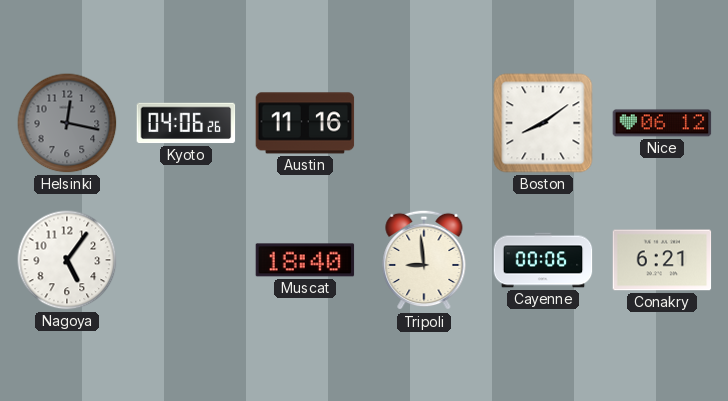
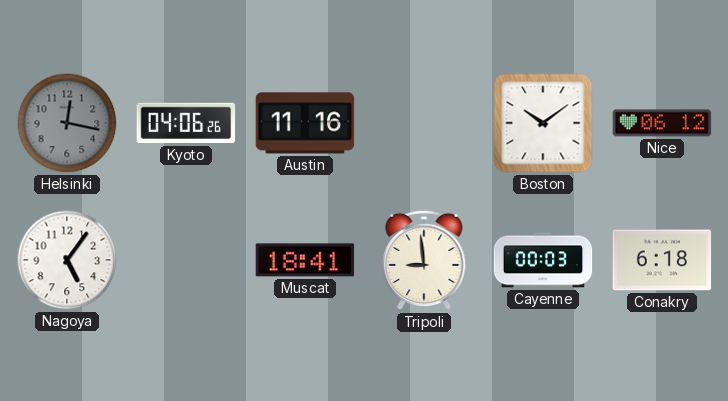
Boston: 8:09 -> 10:09
Muscat: 18:40 -> 18:41
Cayenne: 00:06 -> 00:03
Conakry: 6:21 -> 6:18
